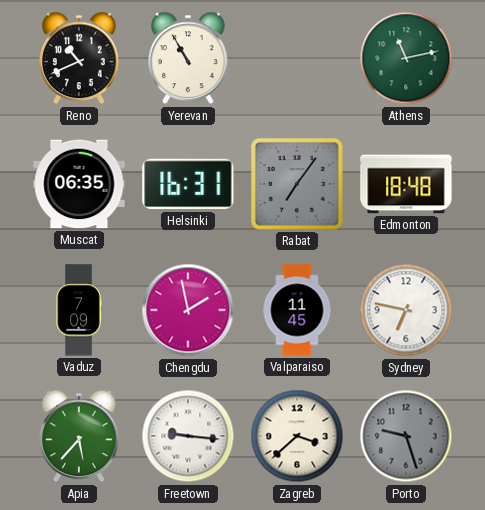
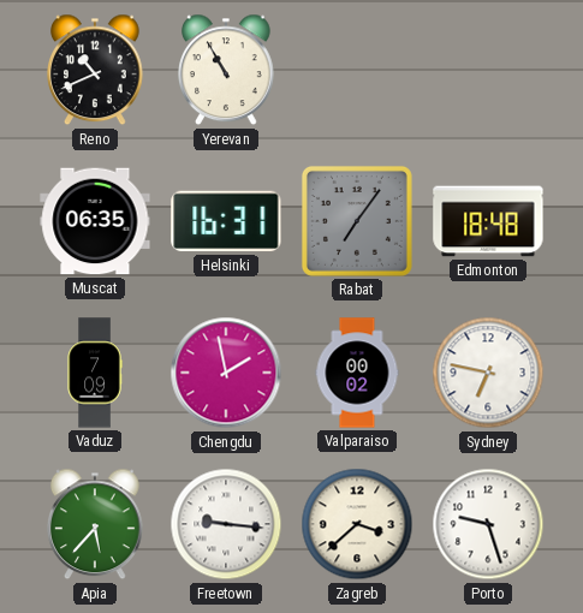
Athens: 11:13 -> none
Valparaiso: 11:45 -> 00:02
Porto dial: grey -> white
